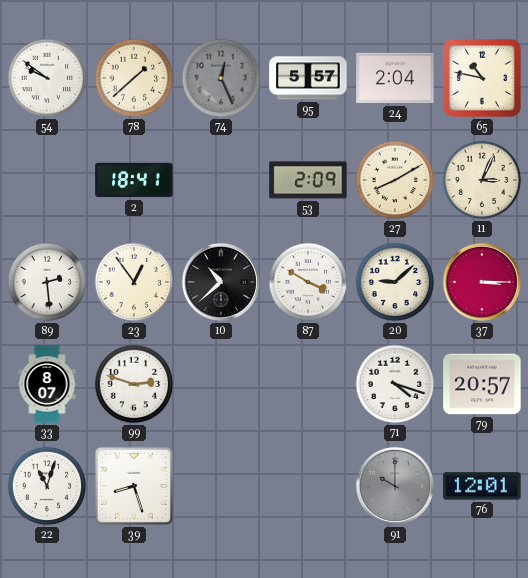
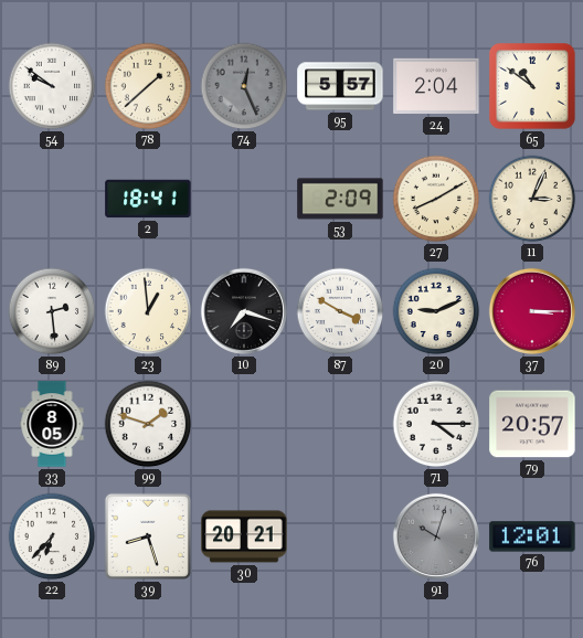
65: 10:47 -> 10:51
23: 12:54 -> 12:59
10: 10:38 -> 7:18
20: 9:08 -> 9:11
33: 8:07 -> 8:05
99: 2:48 -> 1:48
71: 4:18 -> 4:15
22: 11:03 -> 6:37
30: none -> 20:21
91: 10:00 -> 10:03
